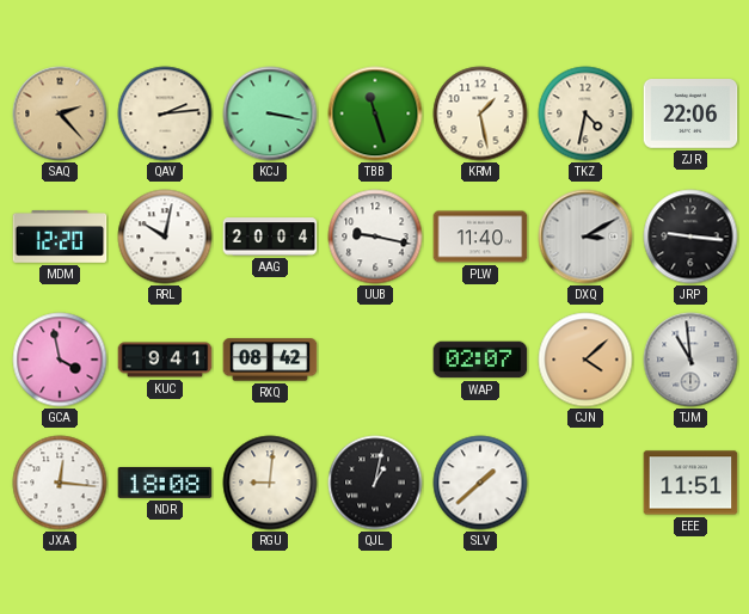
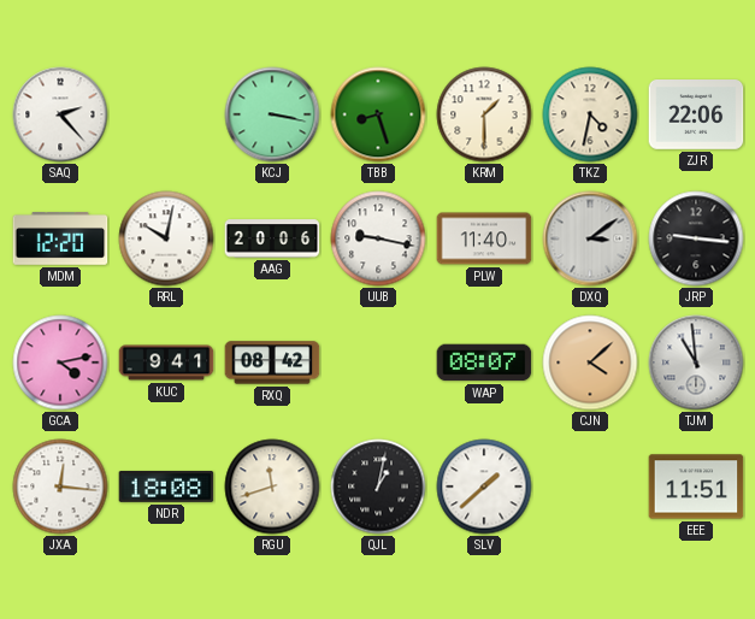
SAQ dial: champagne -> white
QAV: 2:14 -> none
TBB: 11:27 -> 8:27
KRM: 1:28 -> 1:30
AAG: 20:04 -> 20:06
DXQ: 3:10 -> 3:09
GCA: 3:58 -> 4:13
WAP: 02:07 -> 08:07
RGU: 9:01 -> 11:42
